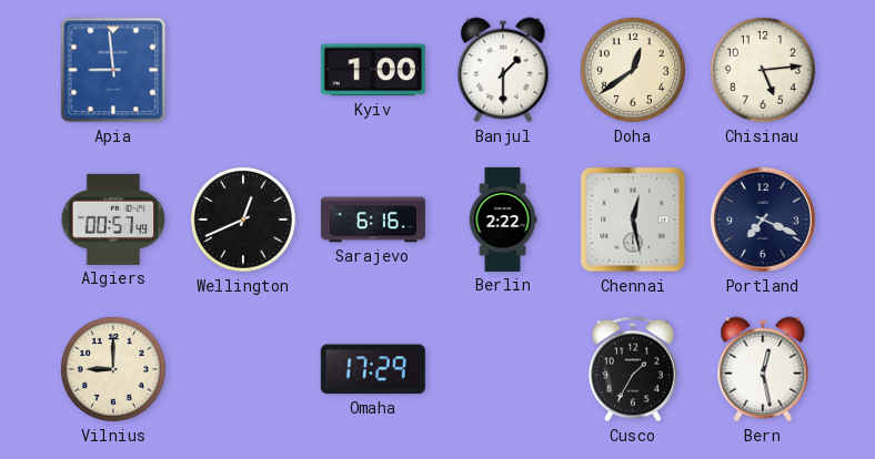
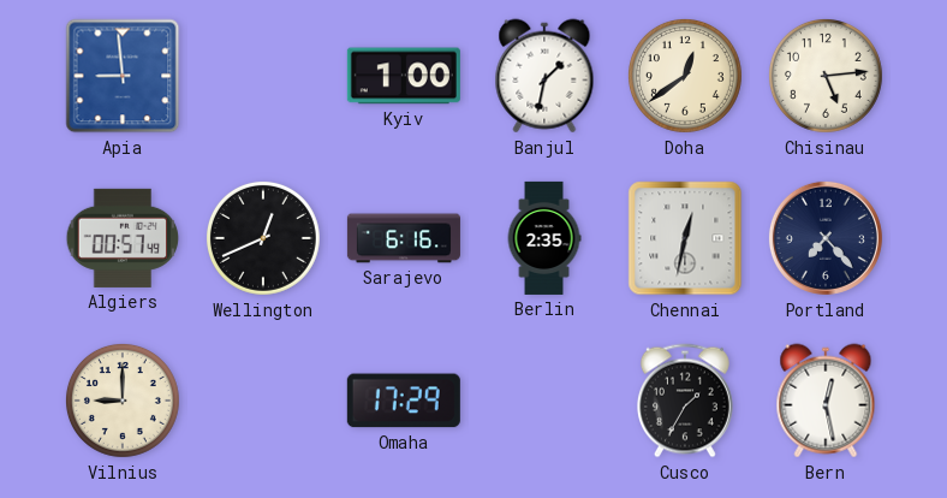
Banjul: 1:30 -> 1:32
Berlin: 2:22 -> 2:35
Chennai: 12:28 -> 12:32
Portland: 7:19 -> 7:23
